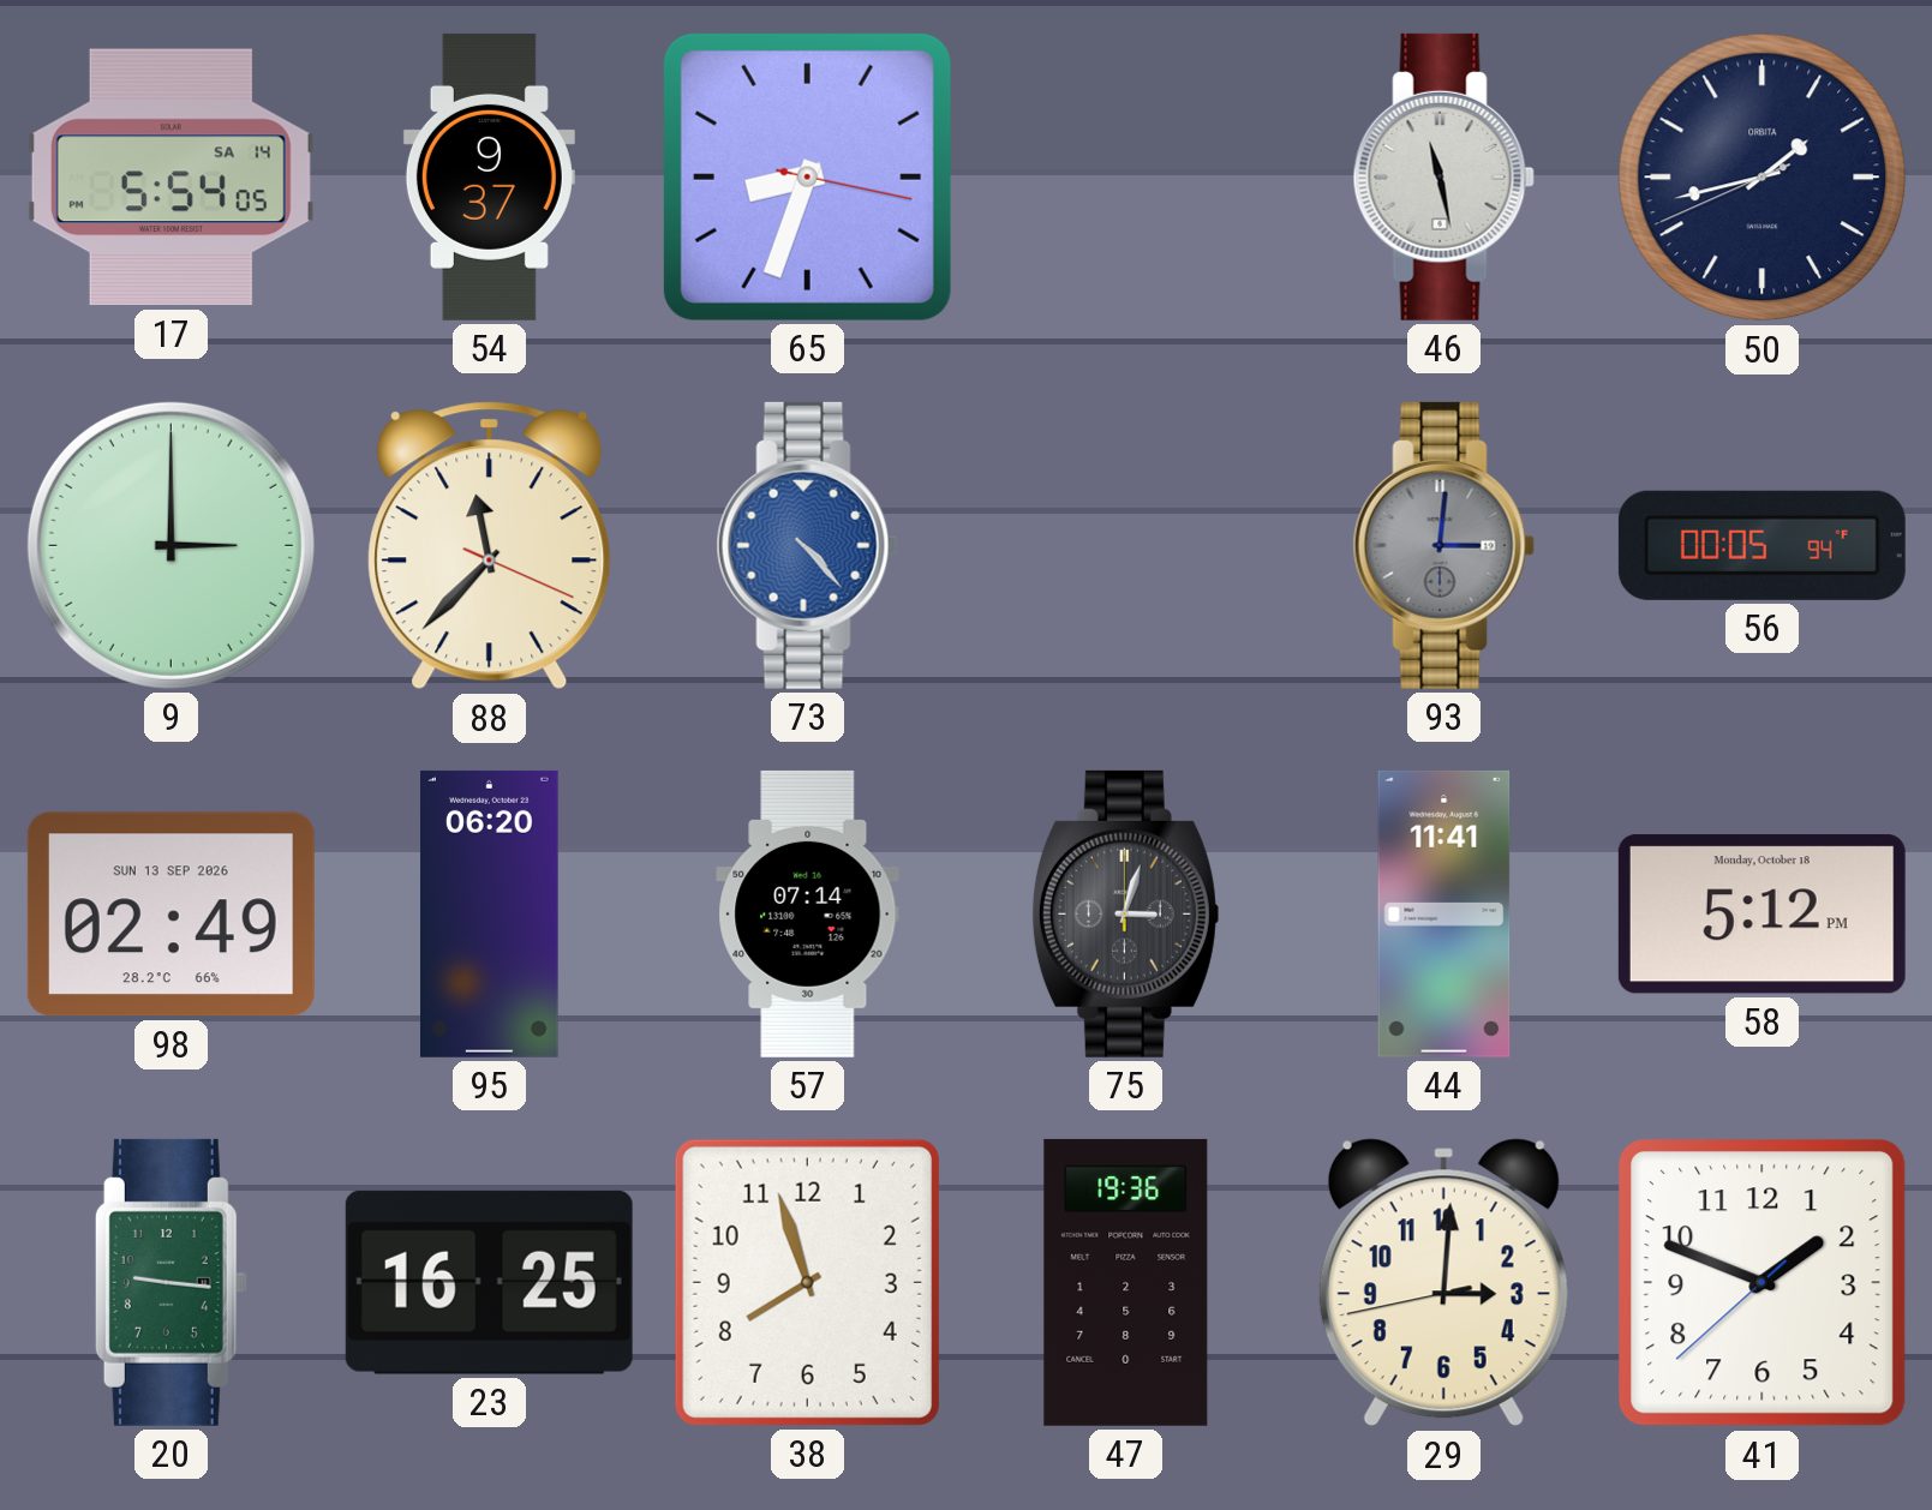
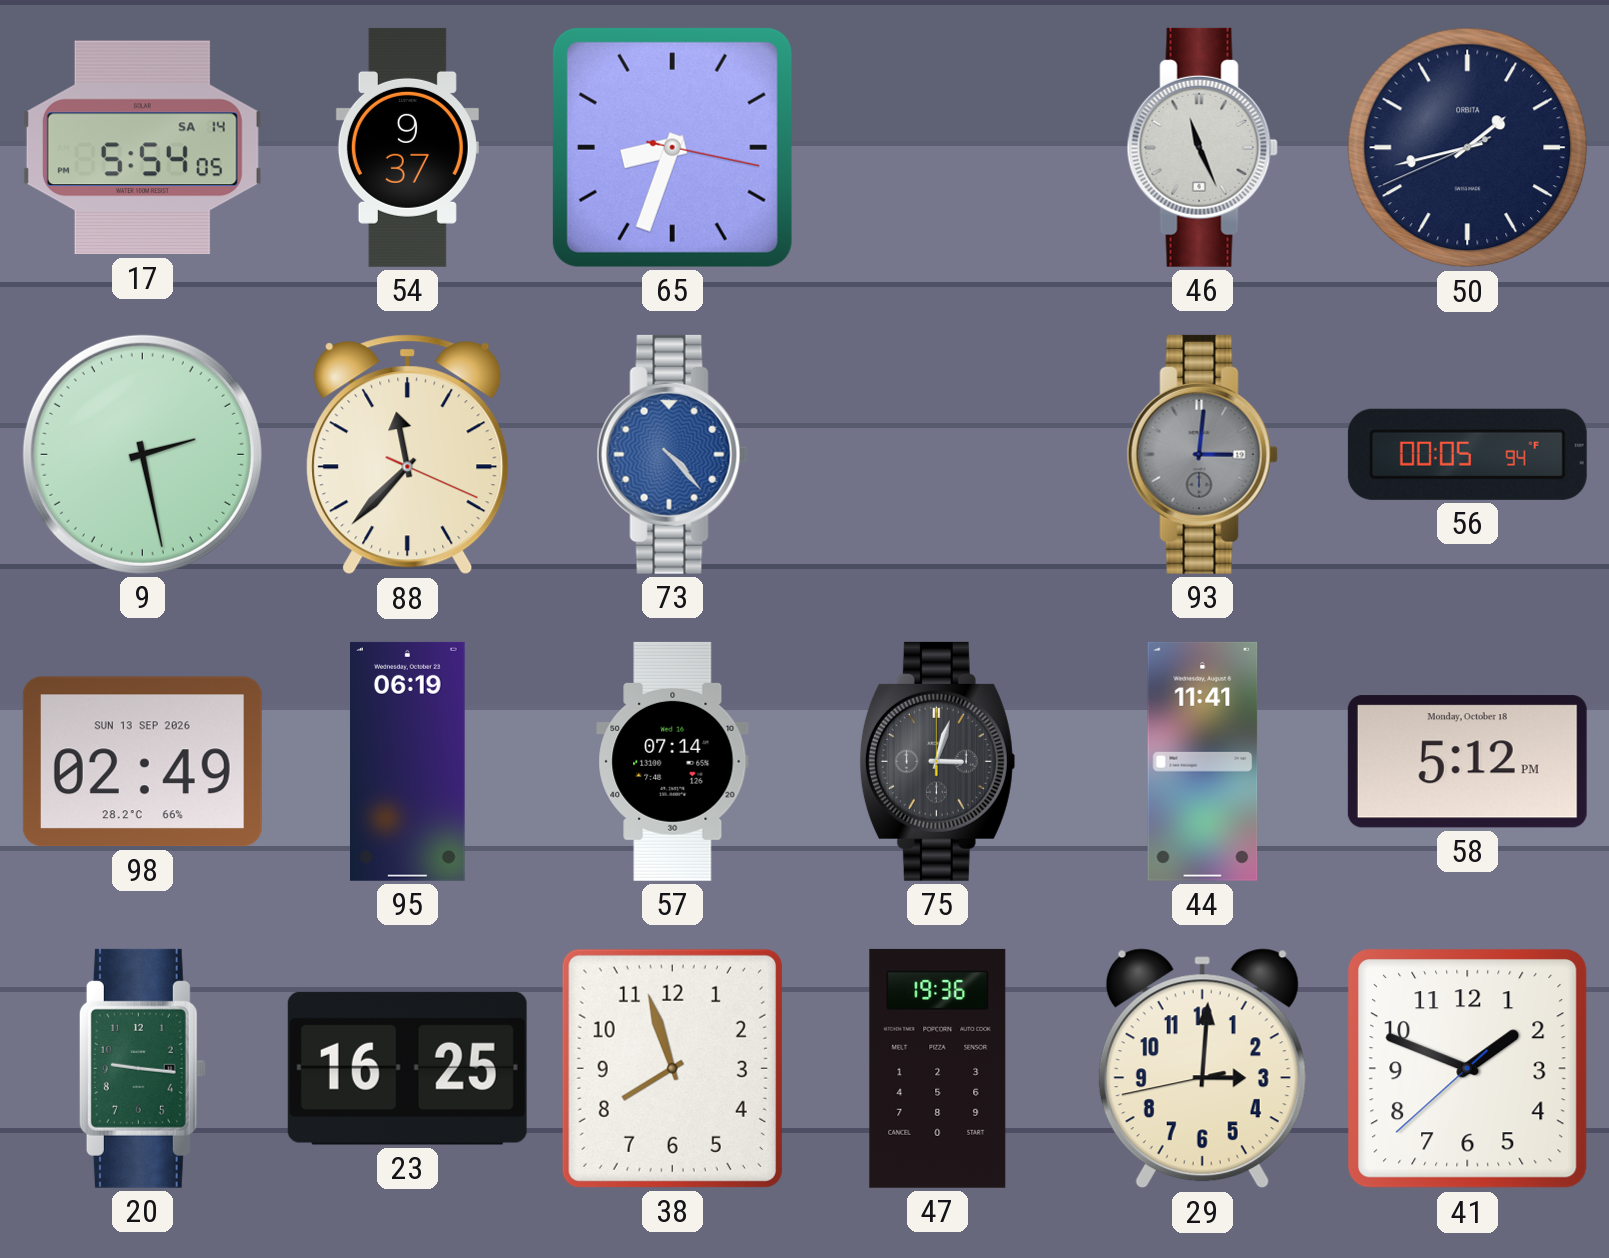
46: 11:28 -> 11:26
9: 3:00 -> 2:28
95: 06:20 -> 06:19
